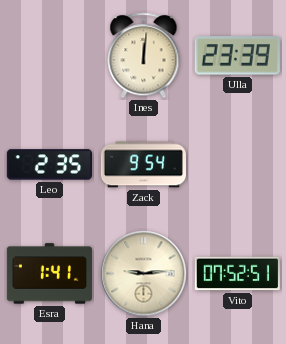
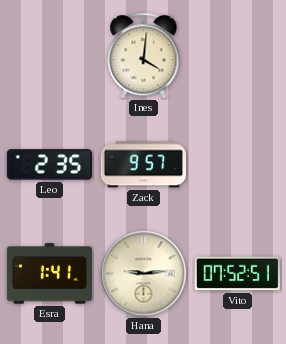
Ines: 12:01 -> 4:01
Ulla: 23:39 -> none
Zack: 9:54 -> 9:57
